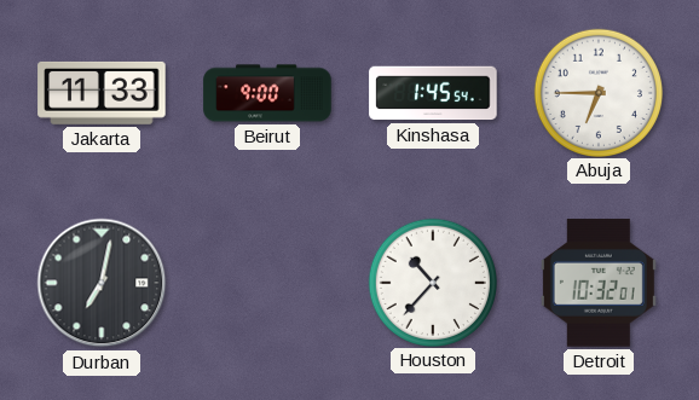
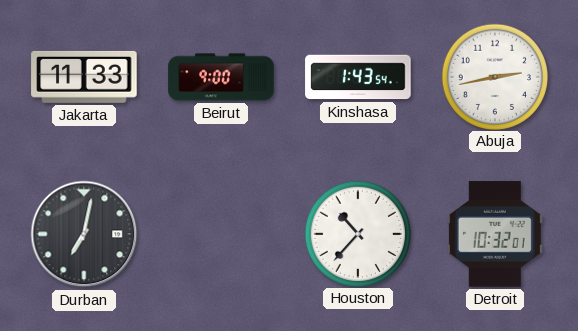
Kinshasa: 1:45 -> 1:43
Abuja: 6:45 -> 2:43
